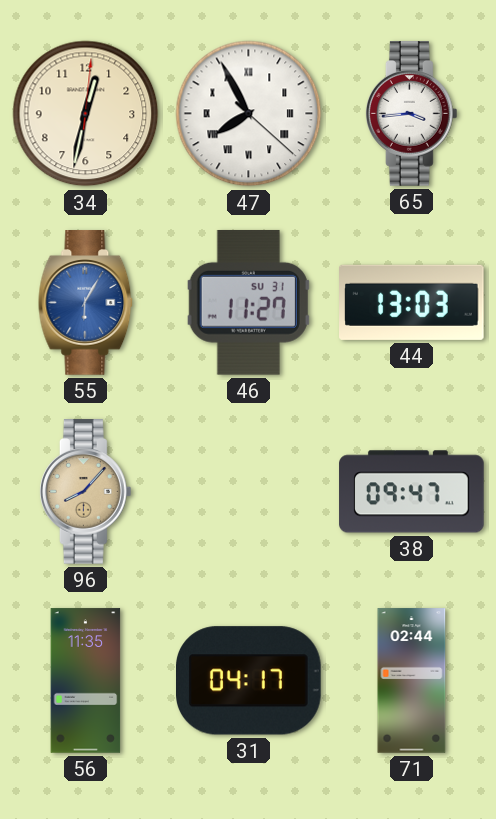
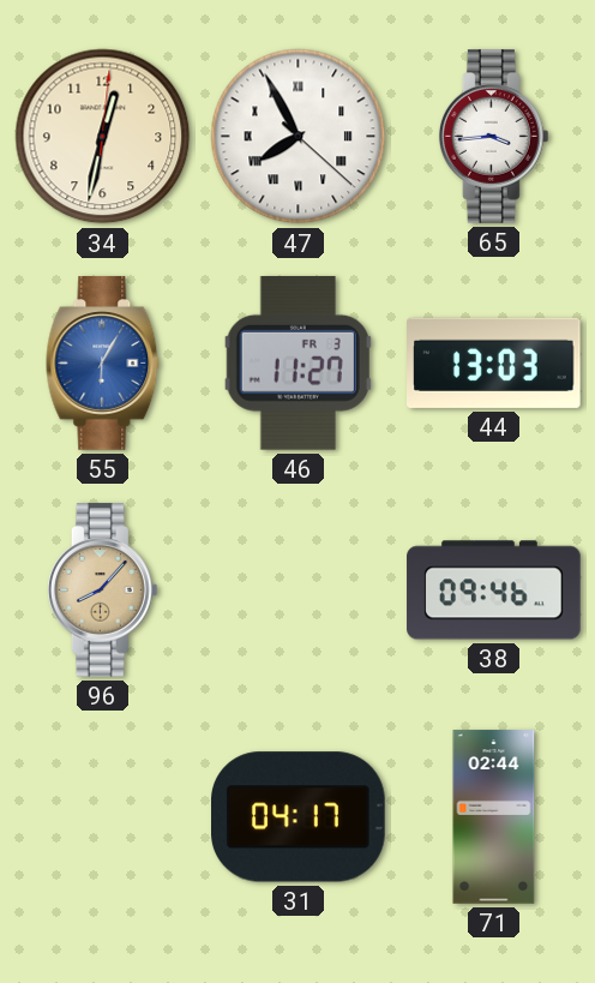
46 date: SU 31 -> FR 3
38: 09:47 -> 09:46
56: 11:35 -> none
